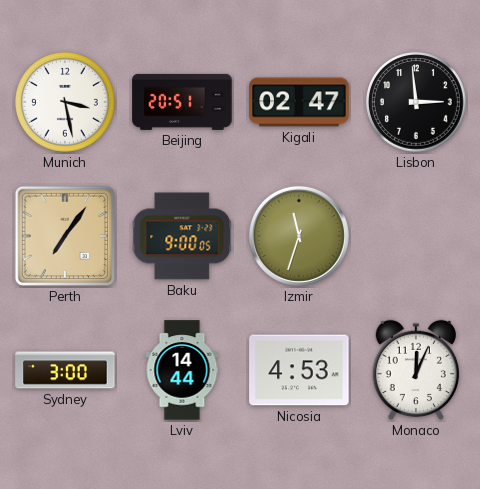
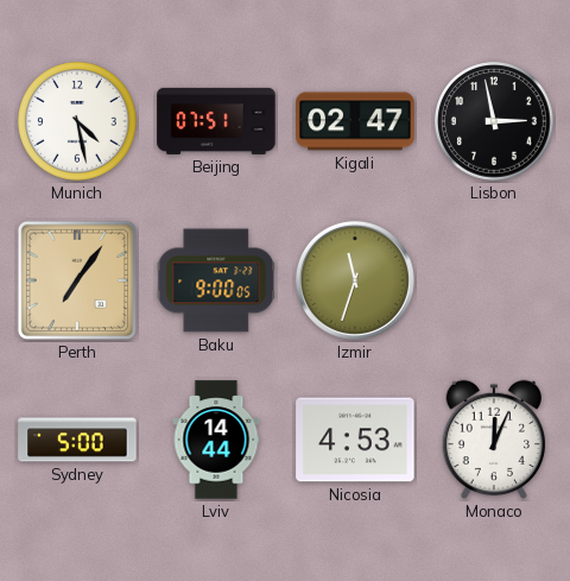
Munich: 3:28 -> 4:28
Beijing: 20:51 -> 07:51
Lisbon: 2:59 -> 2:58
Sydney: 3:00 -> 5:00
